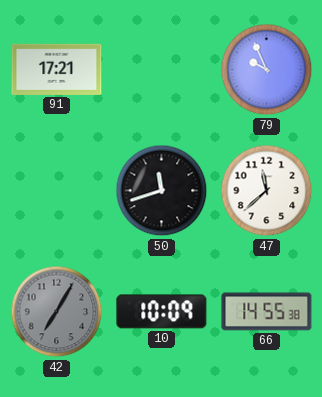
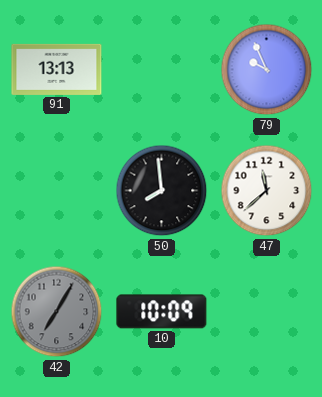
91: 17:21 -> 13:13
50: 11:42 -> 7:59
66: 14:55 -> none
